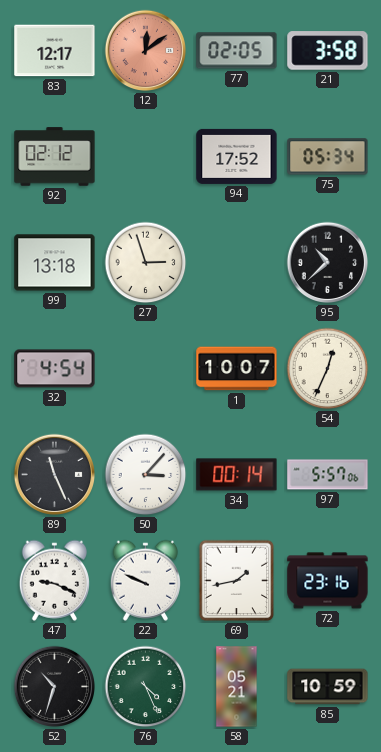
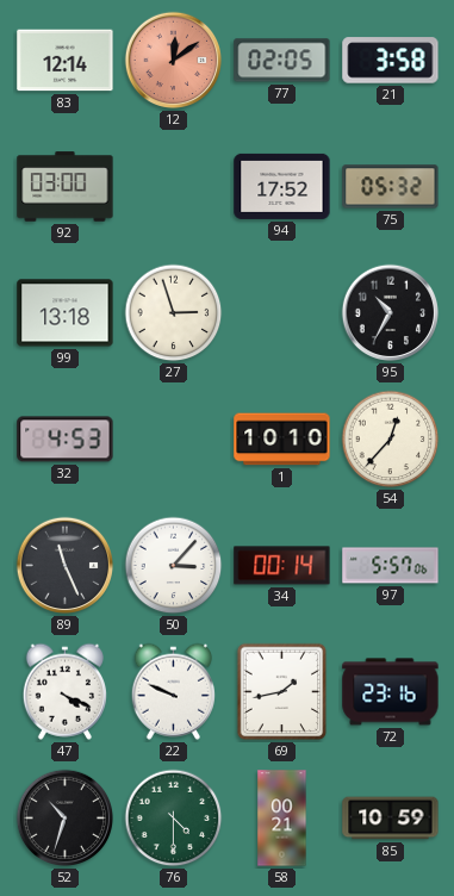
83: 12:17 -> 12:14
92: 02:12 -> 03:00
75: 05:34 -> 05:32
95: 10:38 -> 10:35
32: 4:54 -> 4:53
1: 10:07 -> 10:10
54: 12:34 -> 12:37
47: 9:19 -> 4:19
76: 4:26 -> 4:30
58: 05:21 -> 00:21
